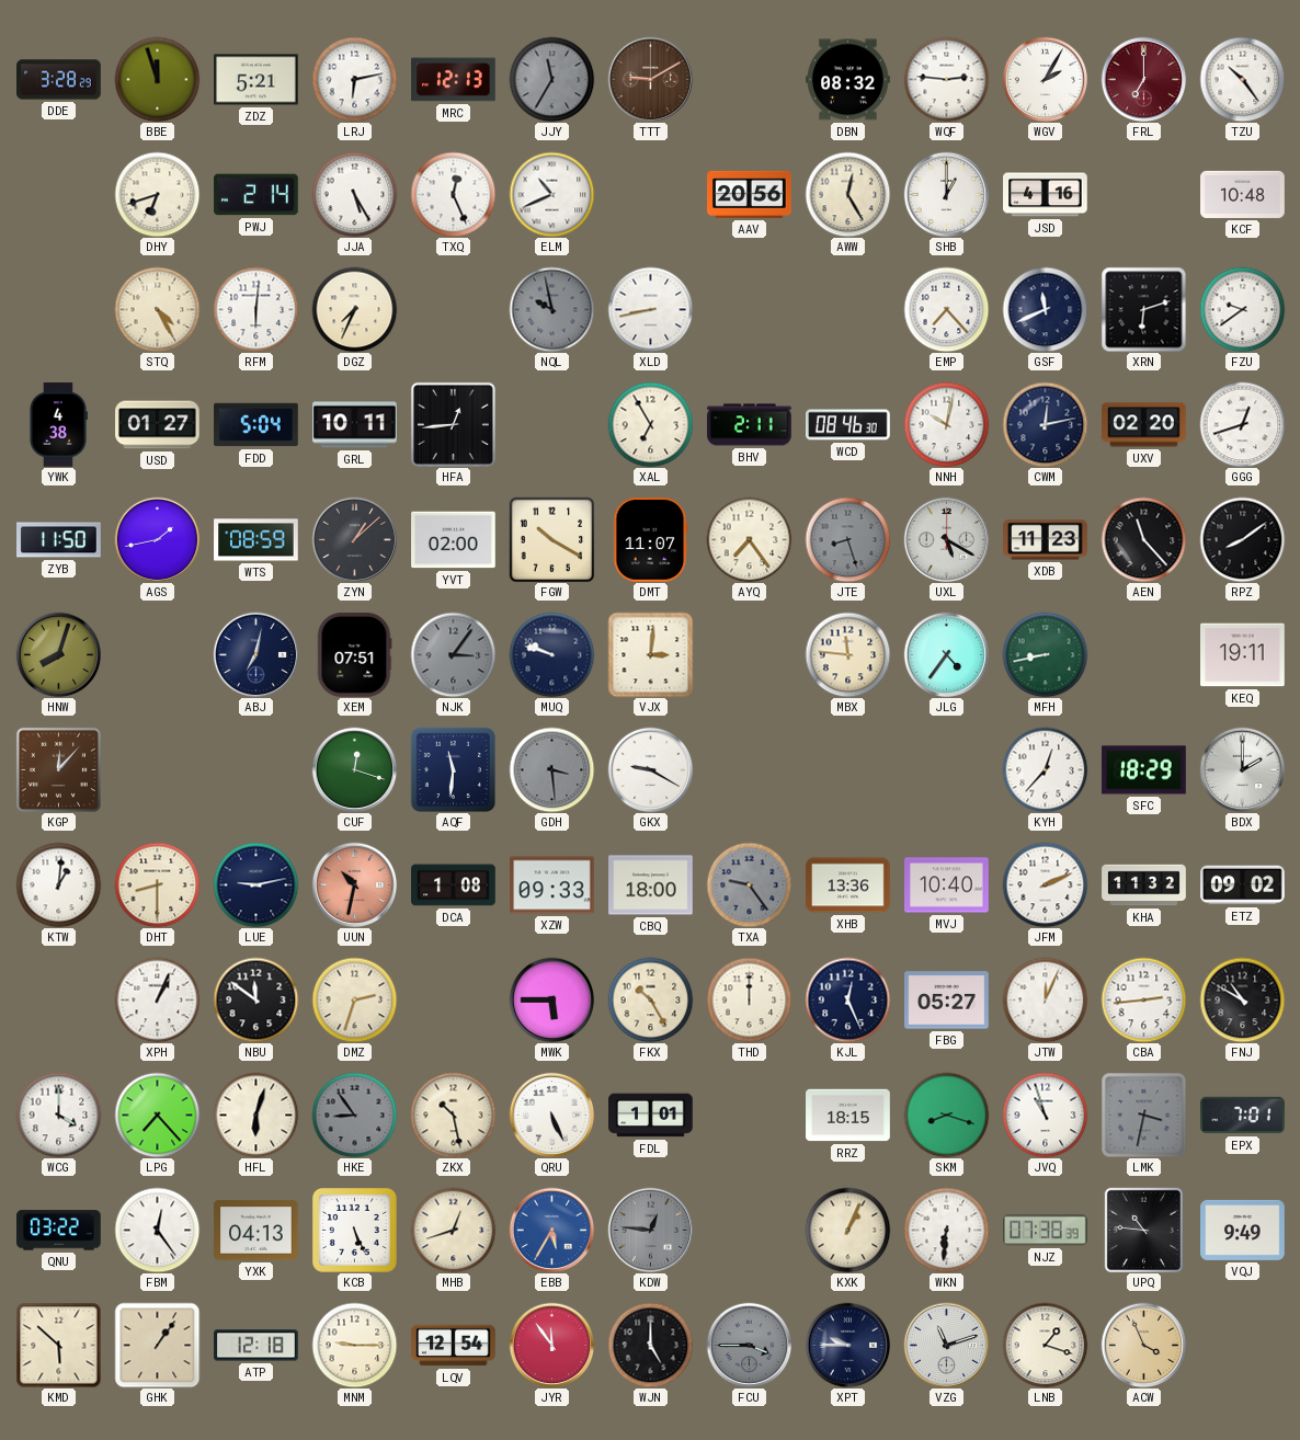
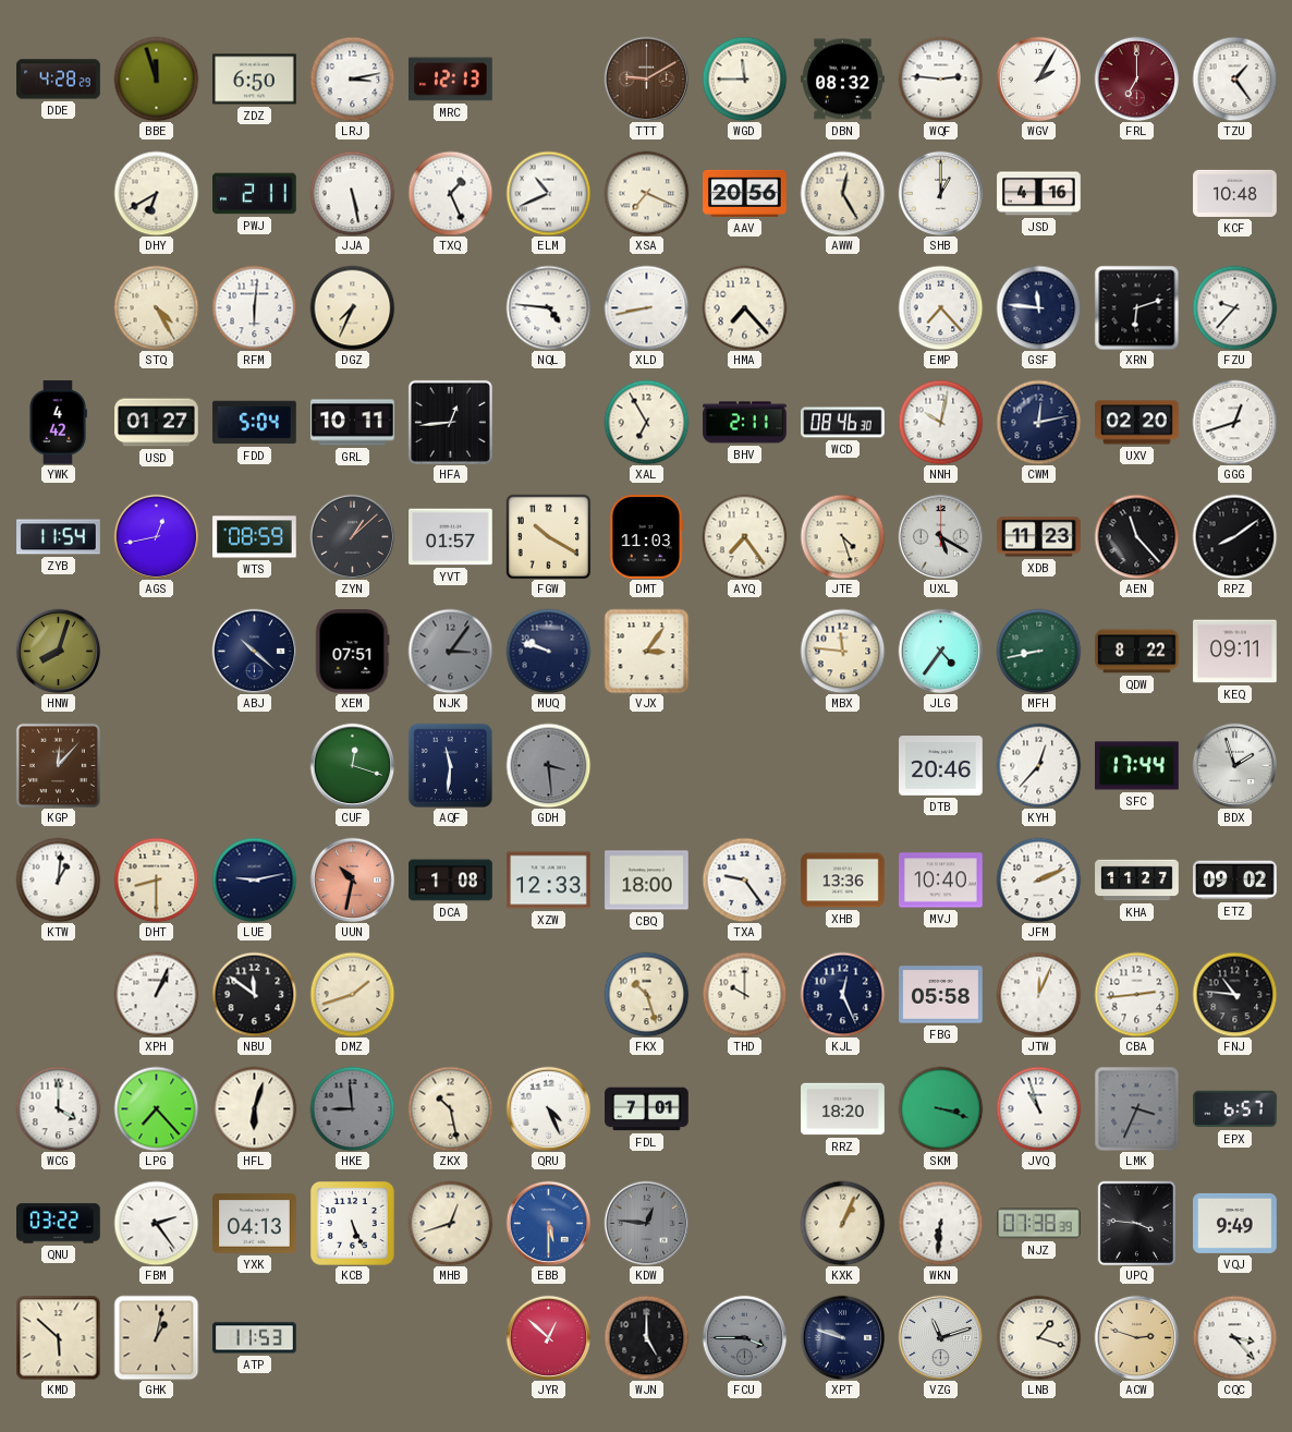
DDE: 3:28 -> 4:28
ZDZ: 5:21 -> 6:50
LRJ: 6:13 -> 3:13
JJY: 11:35 -> none
WGD: none -> 11:45
TZU: 10:24 -> 1:24
DHY: 6:42 -> 6:40
PWJ: 2:14 -> 2:11
JJA: 5:25 -> 5:28
TXQ: 12:26 -> 1:26
XSA: none -> 7:19
NQL: 9:58 -> 4:46
NQL dial: grey -> white
HMA: none -> 7:23
GSF: 11:41 -> 11:46
FZU: 9:39 -> 9:37
YWK: 4:38 -> 4:42
ZYB: 11:50 -> 11:54
AGS: 1:43 -> 12:43
YVT: 02:00 -> 01:57
DMT: 11:07 -> 11:03
JTE: 8:27 -> 4:27
JTE dial: grey -> cream
ABJ: 7:02 -> 10:22
VJX: 3:01 -> 3:06
QDW: none -> 8:22
KEQ: 19:11 -> 09:11
GKX: 9:20 -> none
DTB: none -> 20:46
SFC: 18:29 -> 17:44
BDX: 2:00 -> 1:57
XZW: 09:33 -> 12:33
TXA dial: grey -> white
KHA: 11:32 -> 11:27
DMZ: 2:33 -> 1:42
MWK: 5:45 -> none
FKX: 10:25 -> 10:27
THD: 12:00 -> 10:00
FBG: 05:27 -> 05:58
FNJ: 10:50 -> 10:46
HKE: 8:54 -> 8:59
QRU: 5:26 -> 4:26
FDL: 1:01 -> 7:01
RRZ: 18:15 -> 18:20
SKM: 8:18 -> 3:18
LMK: 3:32 -> 3:34
EPX: 7:01 -> 6:57
FBM: 12:24 -> 2:24
EBB: 5:35 -> 5:30
UPQ: 10:46 -> 3:46
GHK: 1:06 -> 1:02
ATP: 12:18 -> 11:53
MNM: 9:15 -> none
LQV: 12:54 -> none
JYR: 11:54 -> 12:52
XPT: 9:45 -> 9:48
ACW: 3:56 -> 2:48
CQC: none -> 3:23
